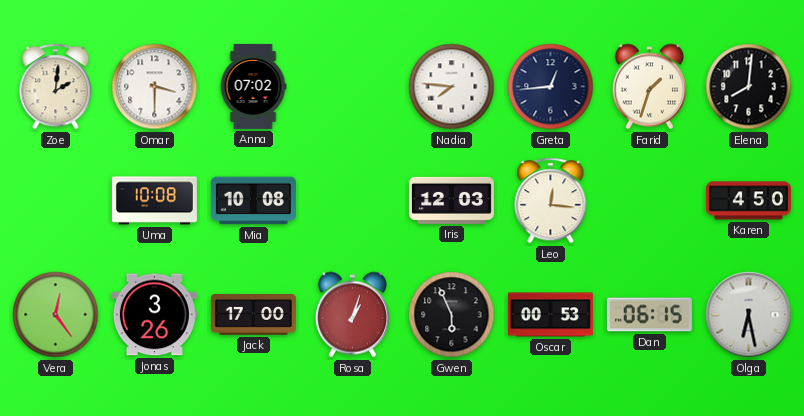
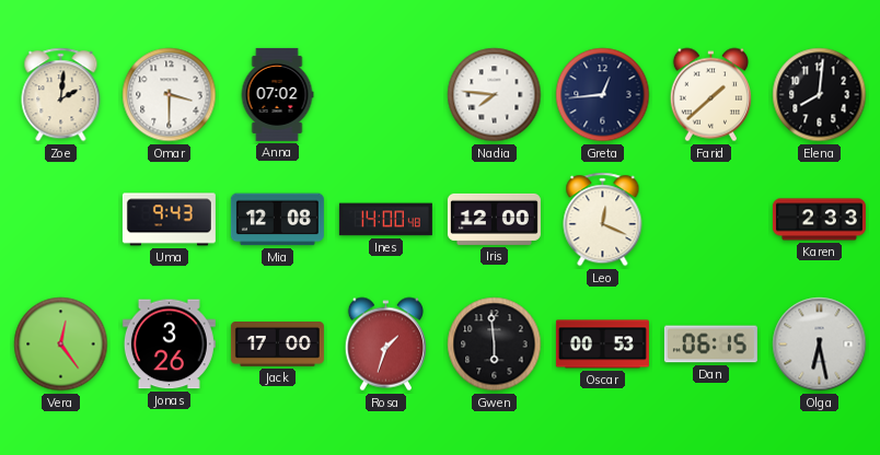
Farid: 1:33 -> 1:38
Uma: 10:08 -> 9:43
Mia: 10:08 -> 12:08
Ines: none -> 14:00
Iris: 12:03 -> 12:00
Leo: 12:16 -> 12:19
Karen: 4:50 -> 2:33
Rosa: 1:03 -> 1:33
Gwen: 5:56 -> 5:59
